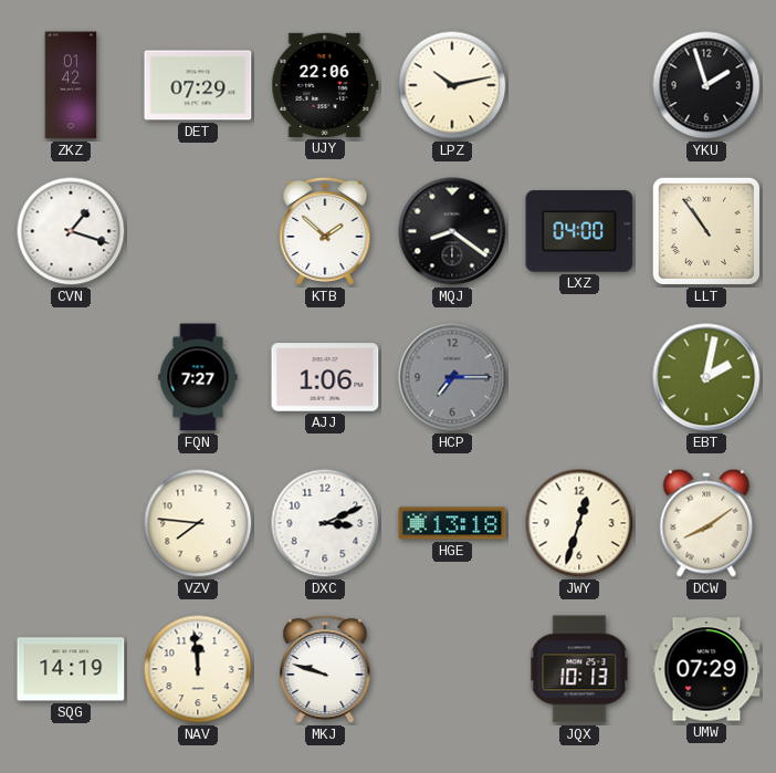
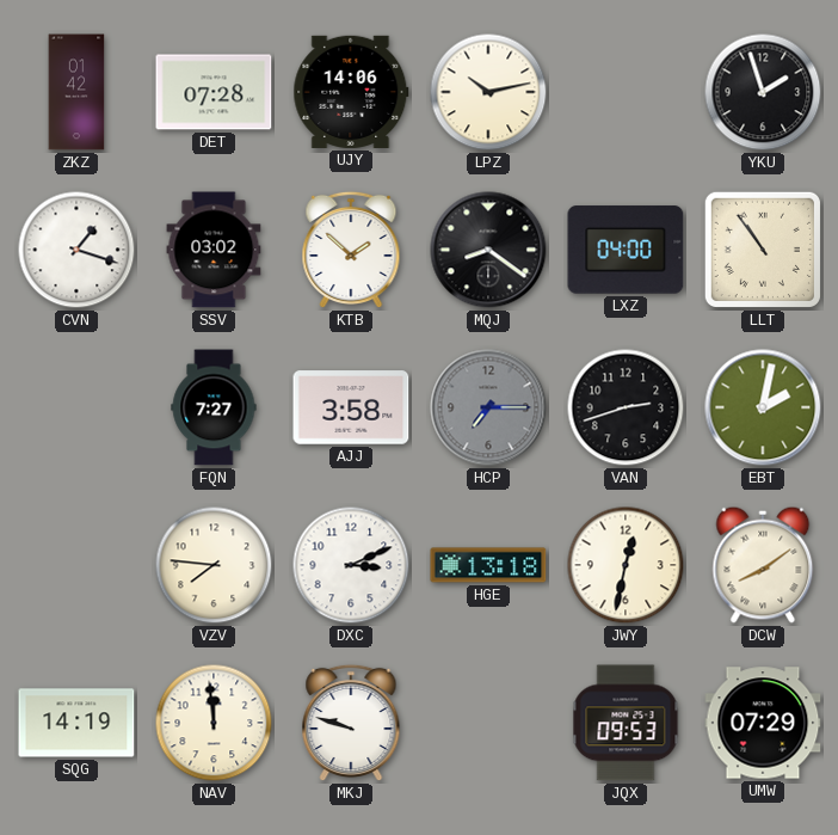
DET: 07:29 -> 07:28
UJY: 22:06 -> 14:06
SSV: none -> 03:02
AJJ: 1:06 -> 3:58
VAN: none -> 2:42
JWY: 12:33 -> 12:32
JQX: 10:13 -> 09:53
